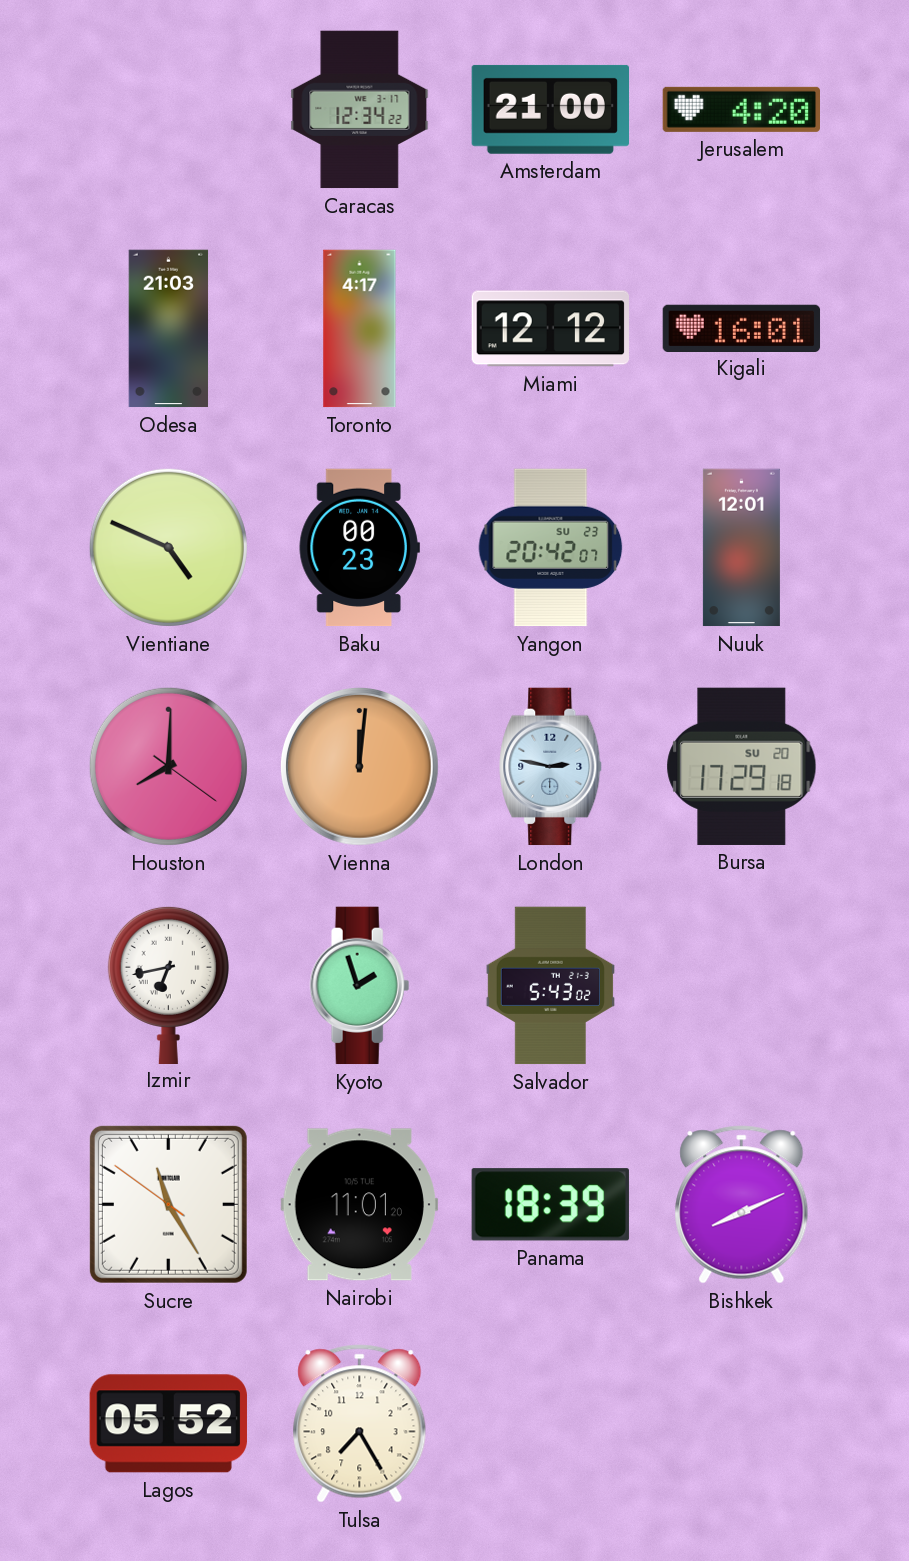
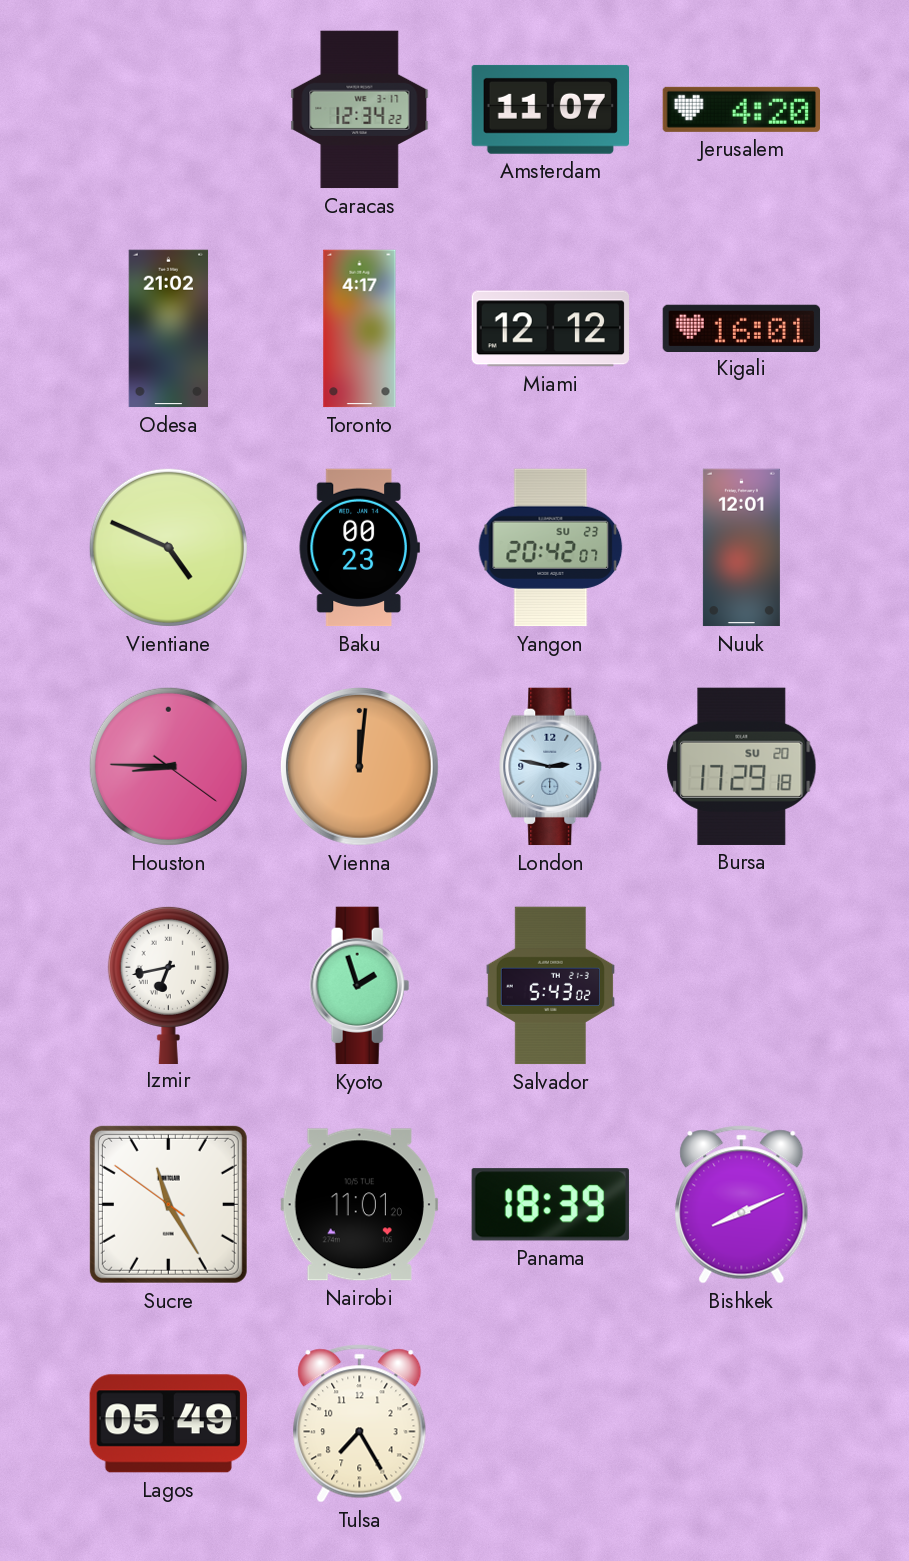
Amsterdam: 21:00 -> 11:07
Odesa: 21:03 -> 21:02
Houston: 8:00 -> 8:45
Lagos: 05:52 -> 05:49
